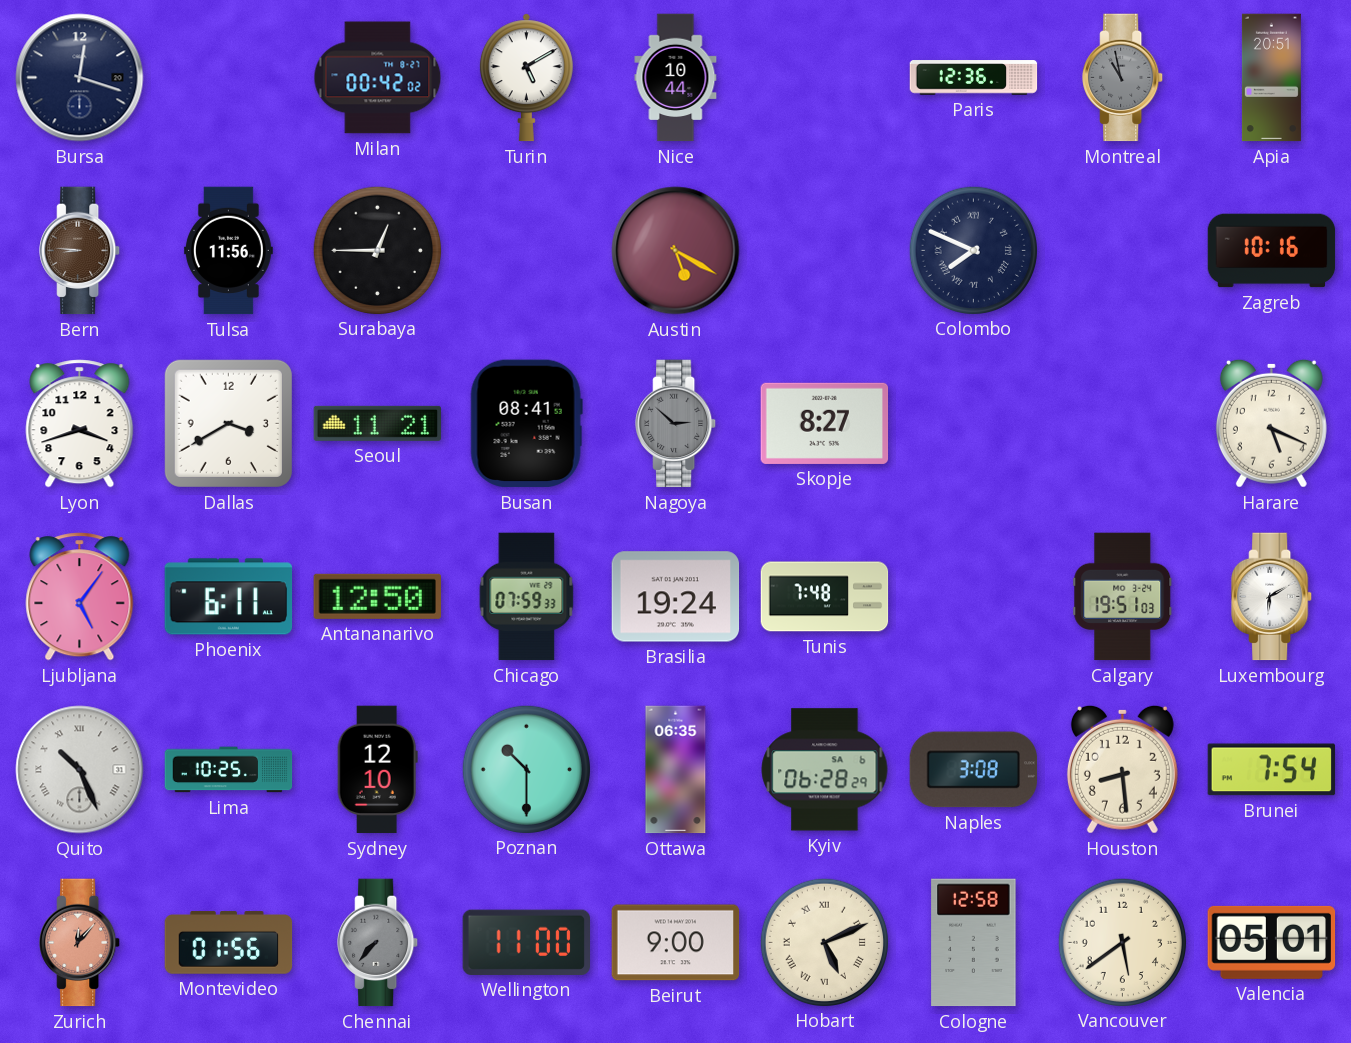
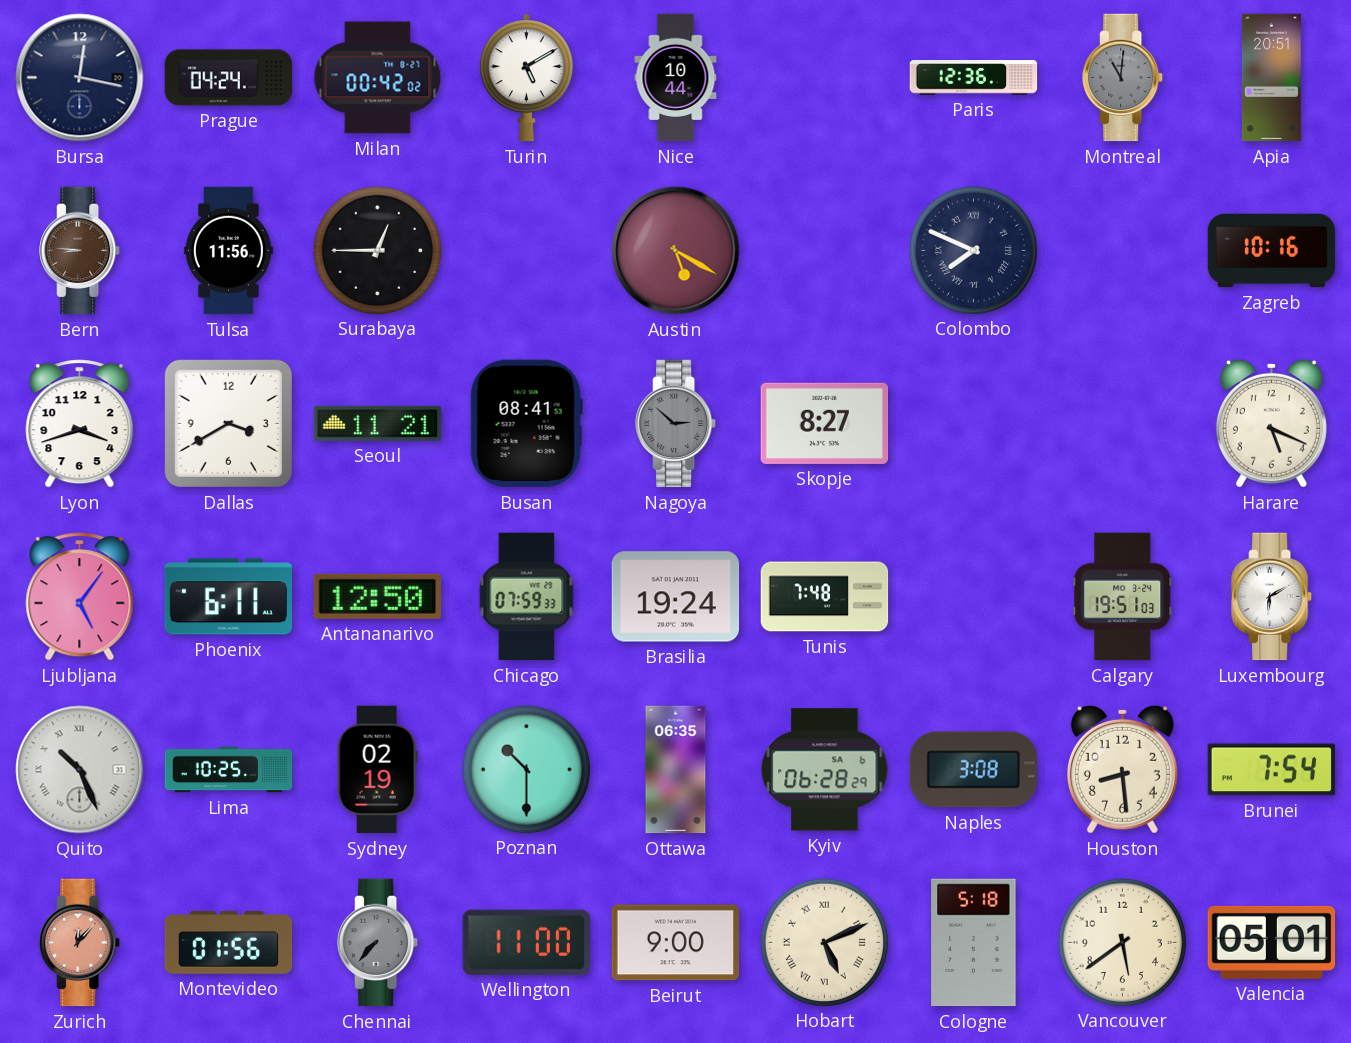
Bursa: 12:18 -> 12:17
Prague: none -> 04:24
Montreal: 10:58 -> 11:01
Sydney: 12:10 -> 02:19
Cologne: 12:58 -> 5:18
